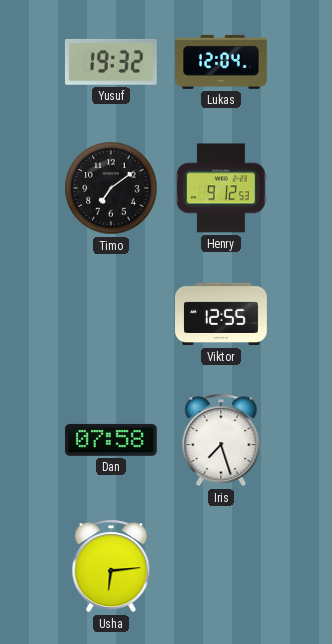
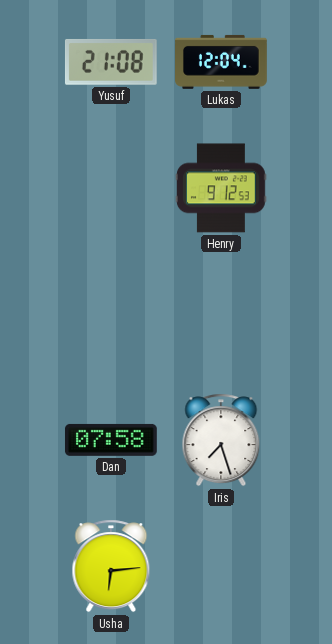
Yusuf: 19:32 -> 21:08
Timo: 7:09 -> none
Viktor: 12:55 -> none
